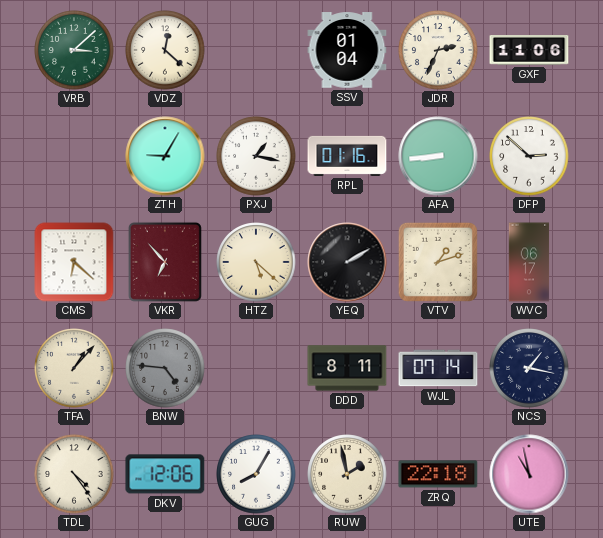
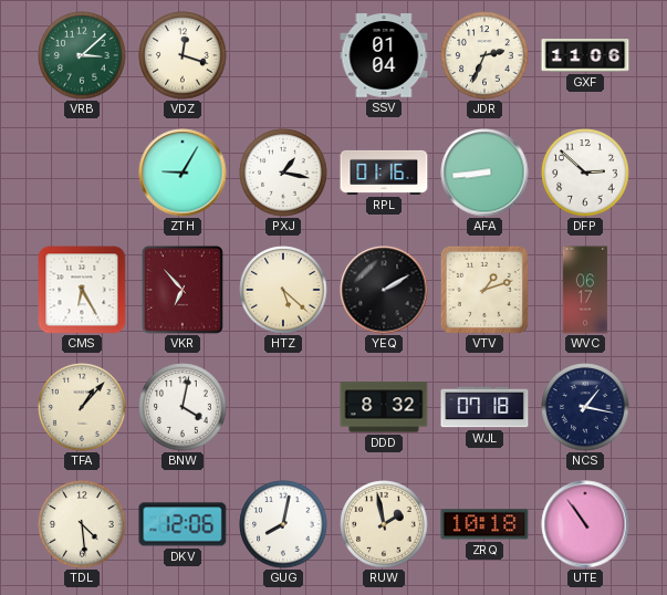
VDZ: 12:22 -> 12:18
CMS: 6:22 -> 6:25
BNW: 4:46 -> 4:02
BNW dial: grey -> white
DDD: 8:11 -> 8:32
WJL: 07:14 -> 07:18
TDL: 4:24 -> 4:29
GUG: 8:05 -> 8:02
ZRQ: 22:18 -> 10:18
UTE: 10:58 -> 10:54
